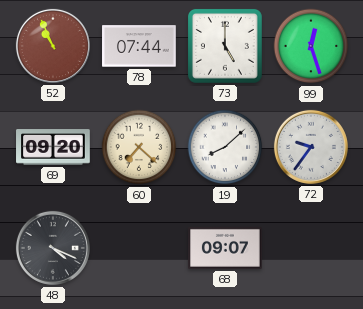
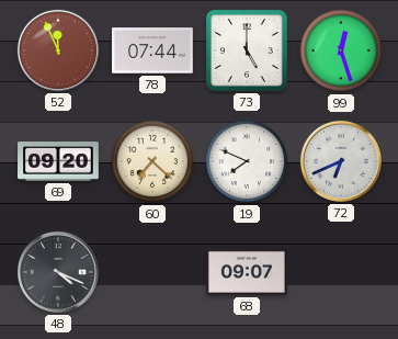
52: 10:56 -> 11:56
19: 8:08 -> 7:49
72: 9:36 -> 6:41
